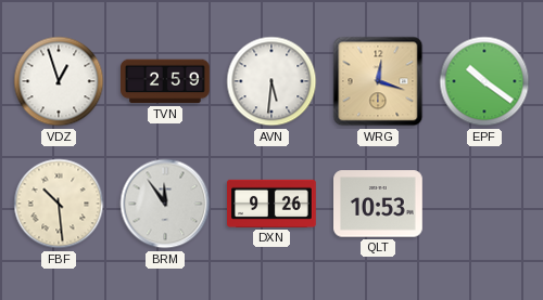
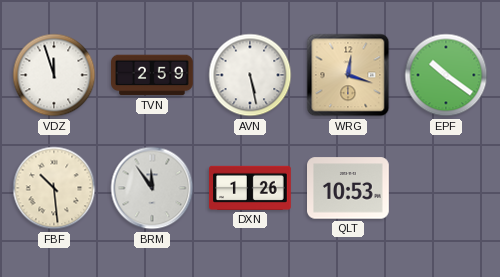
VDZ: 12:57 -> 11:57
AVN: 5:31 -> 5:28
DXN: 9:26 -> 1:26
